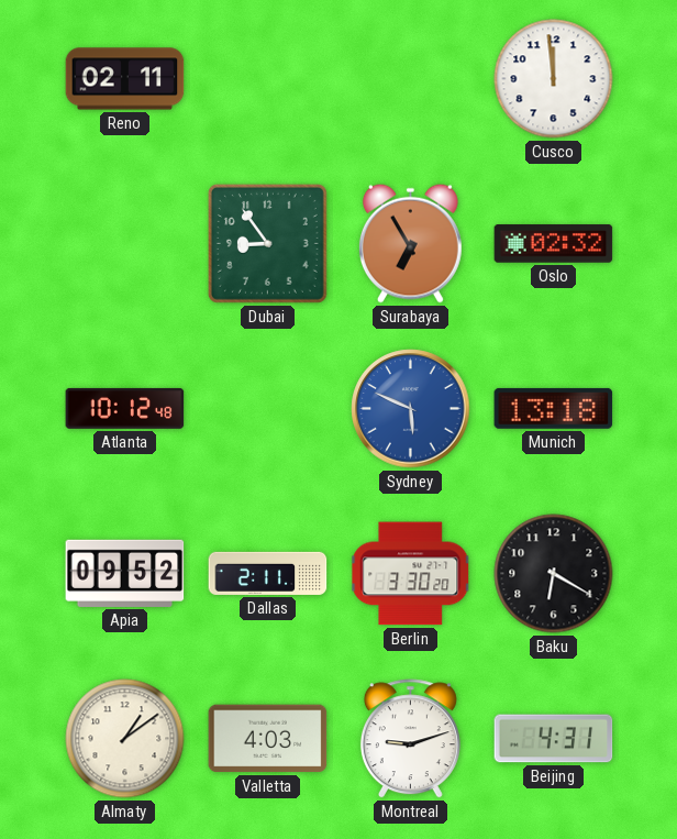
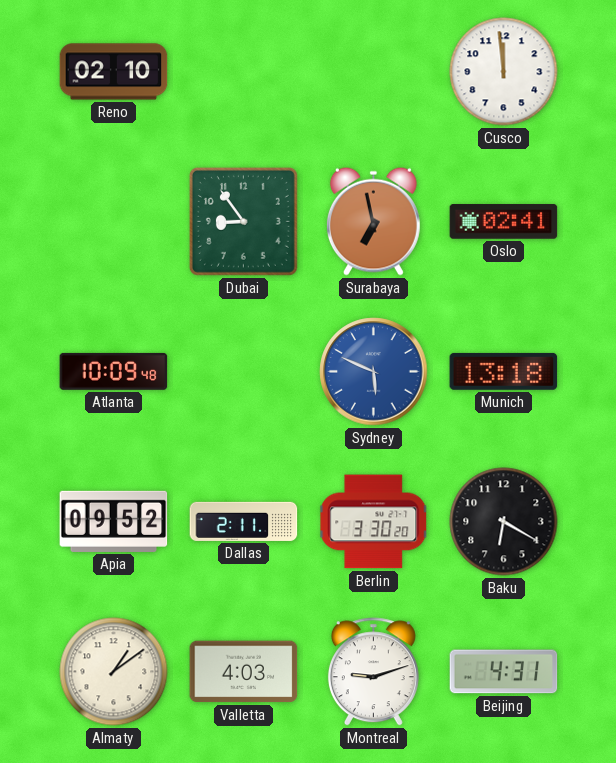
Reno: 02:11 -> 02:10
Surabaya: 6:55 -> 6:58
Oslo: 02:32 -> 02:41
Atlanta: 10:12 -> 10:09
